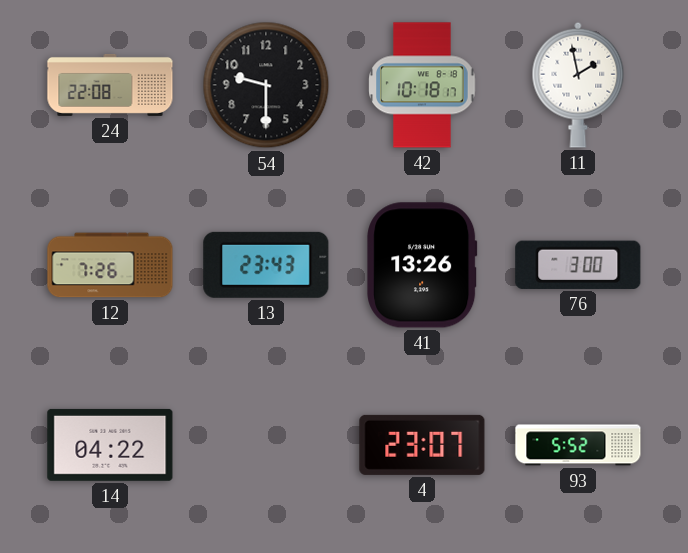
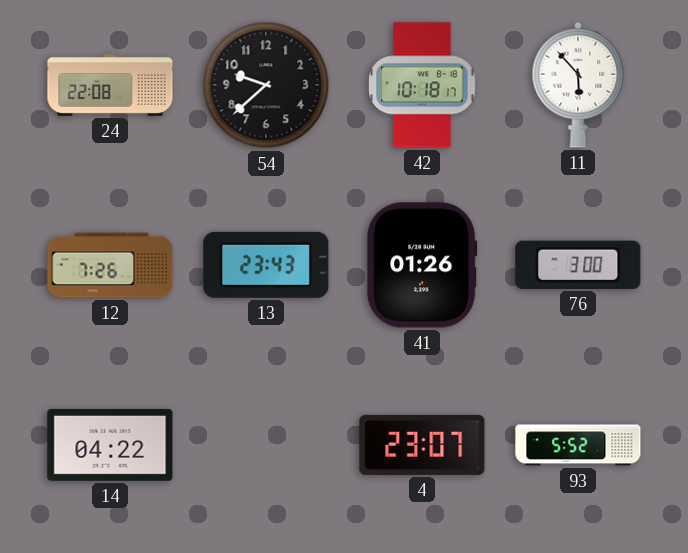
54: 9:30 -> 9:38
11: 1:58 -> 5:53
41: 13:26 -> 01:26
